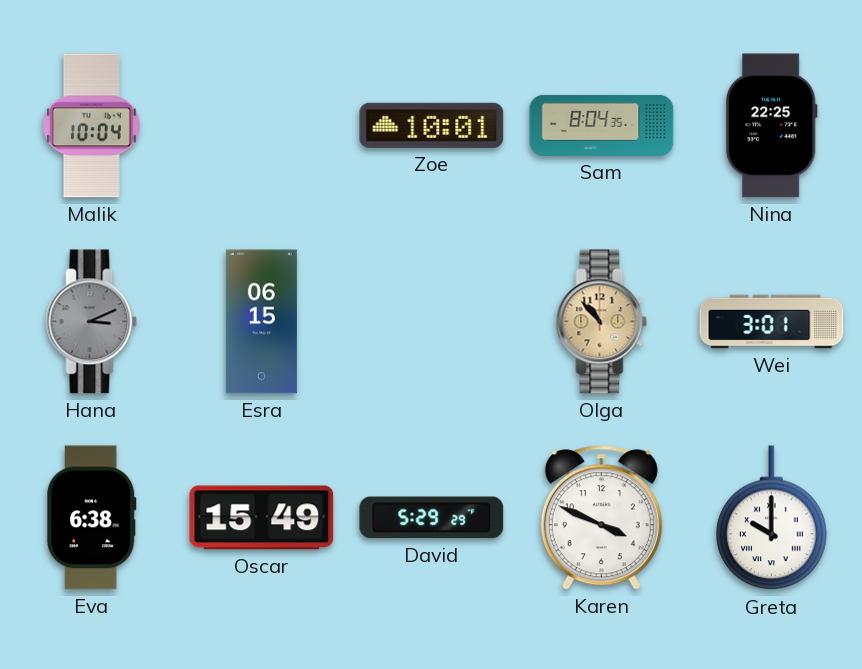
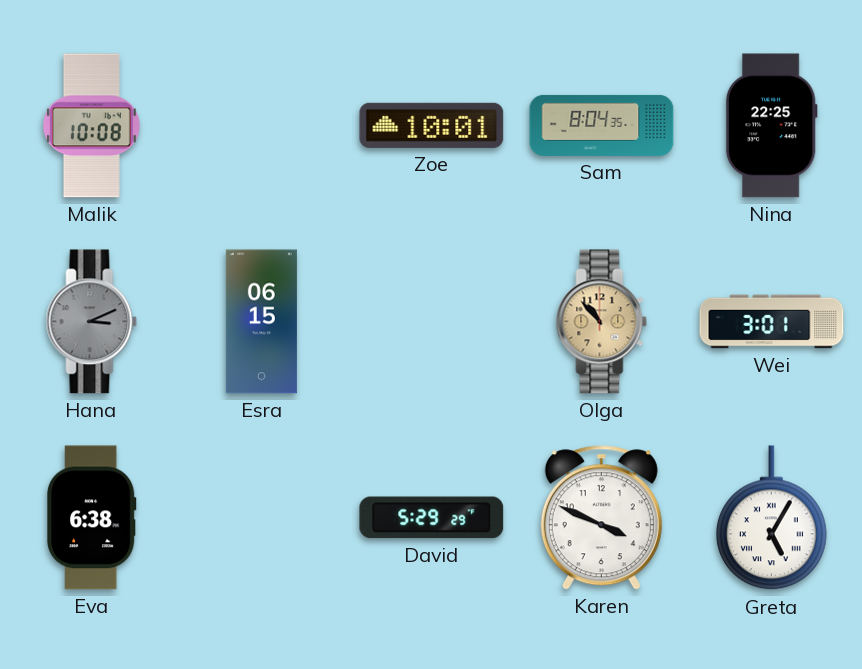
Malik: 10:04 -> 10:08
Oscar: 15:49 -> none
Greta: 10:00 -> 5:05
